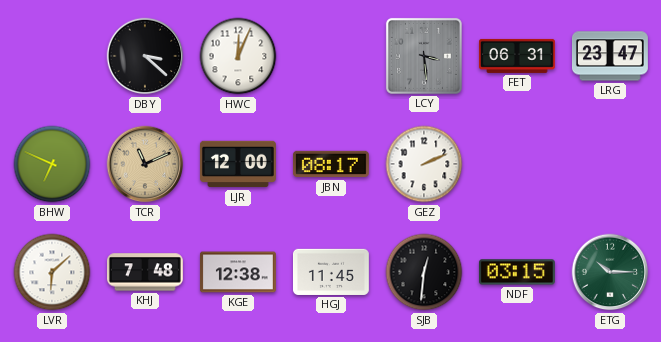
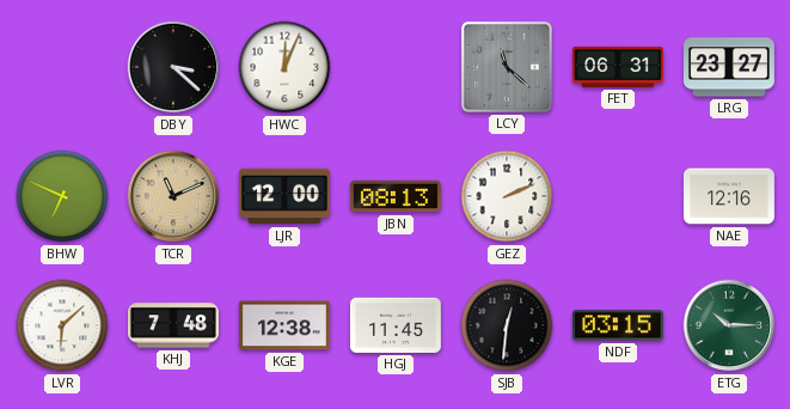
LCY: 3:29 -> 11:22
LRG: 23:47 -> 23:27
JBN: 08:17 -> 08:13
NAE: none -> 12:16
